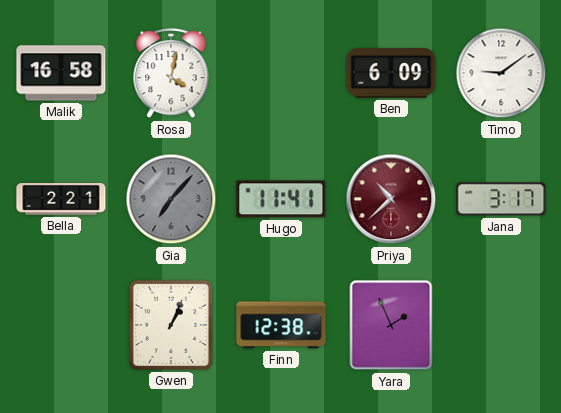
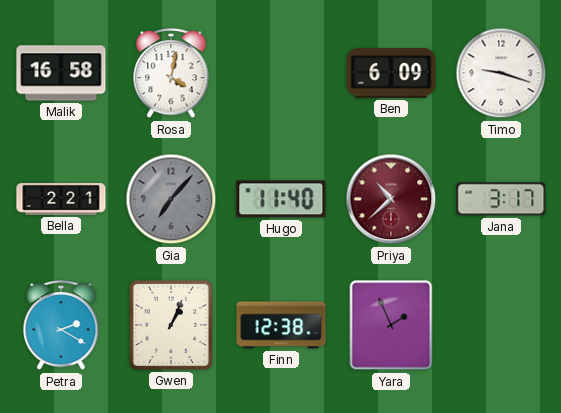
Timo: 9:09 -> 9:18
Hugo: 11:41 -> 11:40
Petra: none -> 2:20
